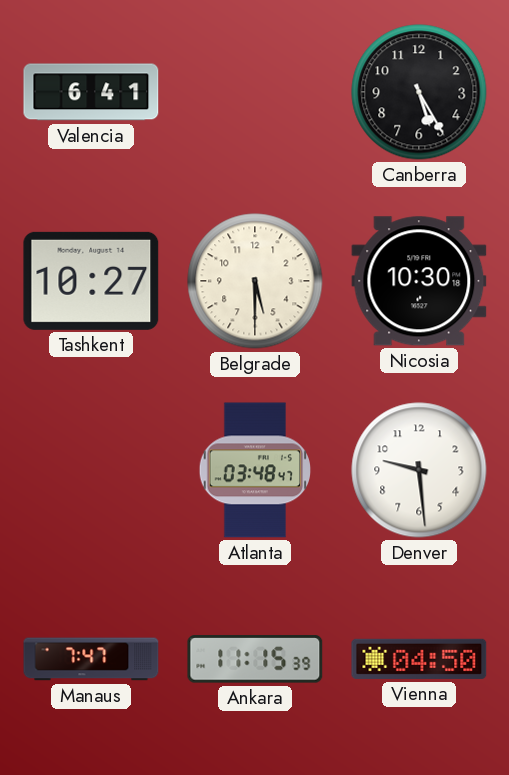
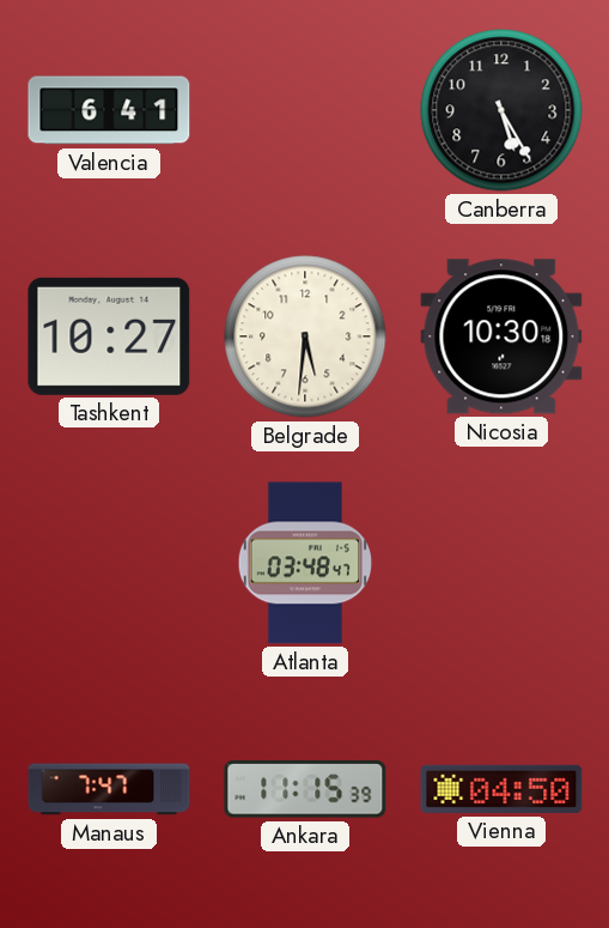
Belgrade: 5:30 -> 5:31
Denver: 9:29 -> none
